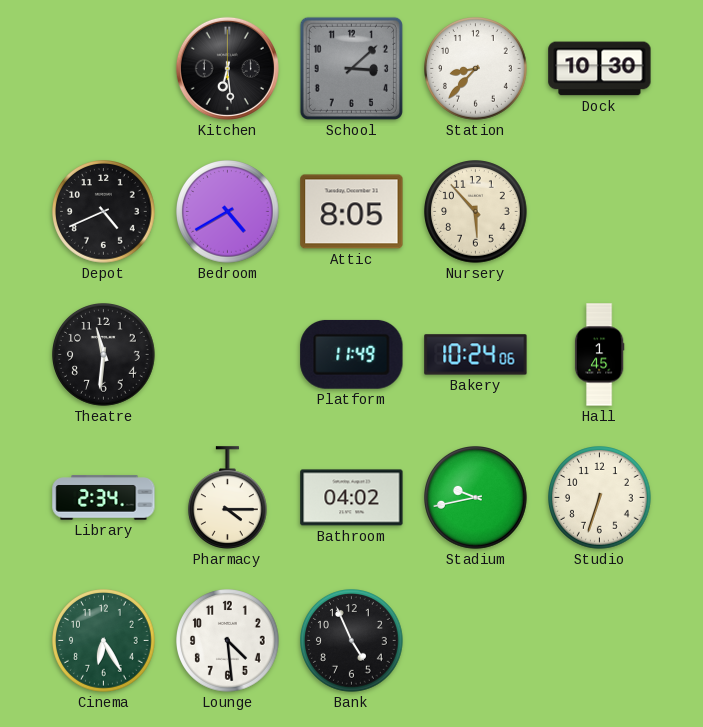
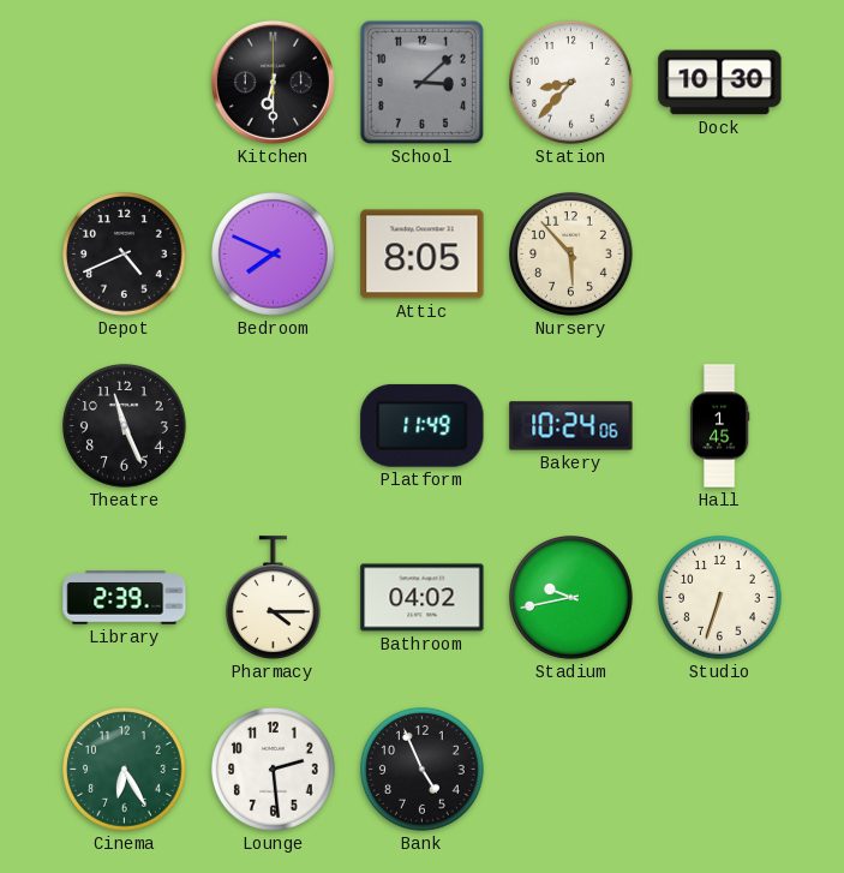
Kitchen: 6:29 -> 6:30
Bedroom: 4:40 -> 7:49
Theatre: 11:31 -> 11:26
Library: 2:34 -> 2:39
Lounge: 4:29 -> 2:29
